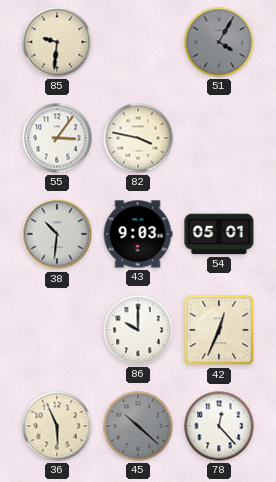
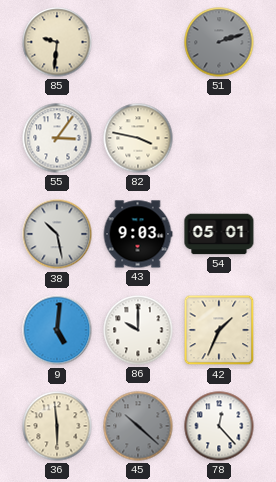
51: 4:05 -> 2:12
38: 10:31 -> 10:28
9: none -> 5:01
42: 12:34 -> 1:34
36: 5:56 -> 5:59
